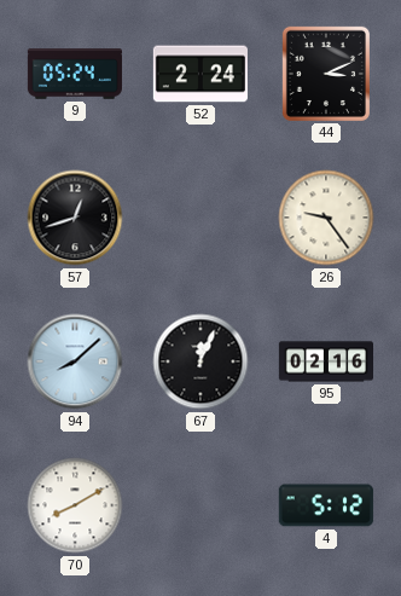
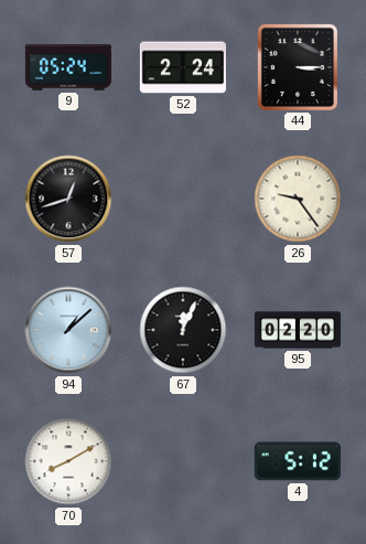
44: 3:11 -> 3:15
94: 8:08 -> 1:08
95: 02:16 -> 02:20
